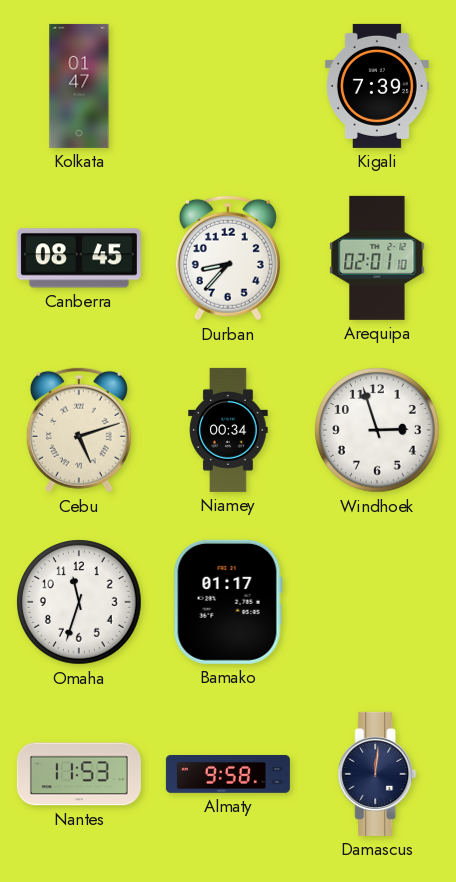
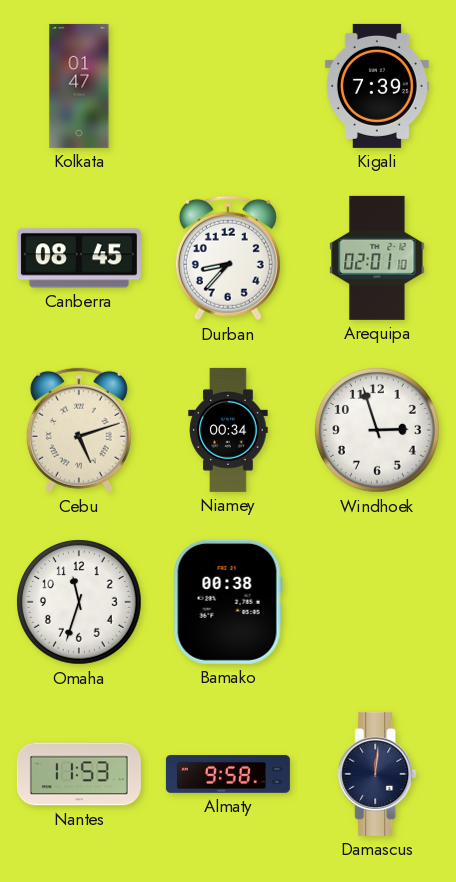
Bamako: 01:17 -> 00:38
